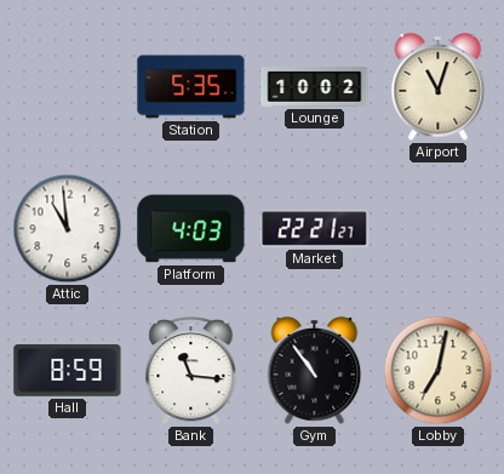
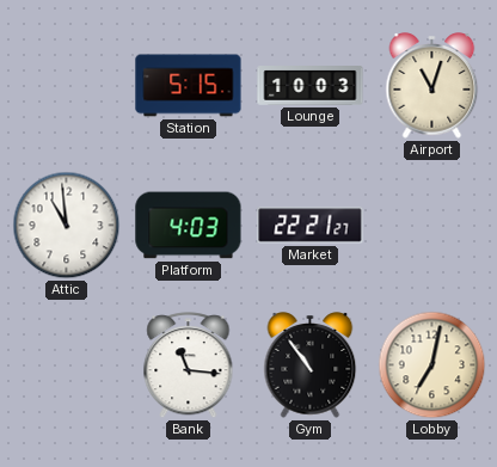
Station: 5:35 -> 5:15
Lounge: 10:02 -> 10:03
Hall: 8:59 -> none
